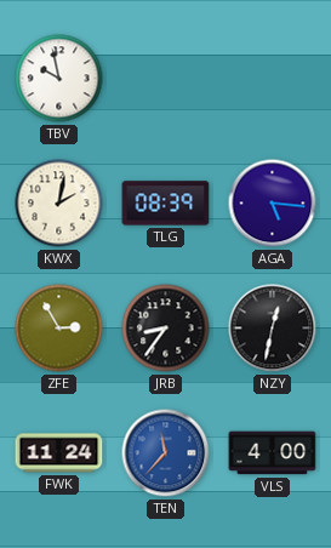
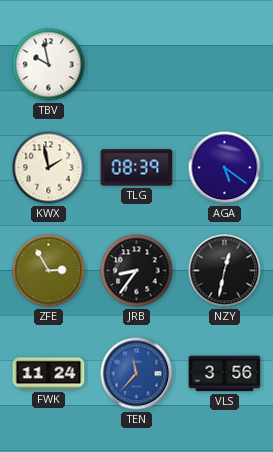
KWX: 2:02 -> 1:58
AGA: 5:16 -> 5:21
VLS: 4:00 -> 3:56
